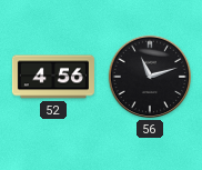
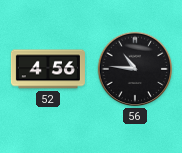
56: 11:12 -> 10:46
